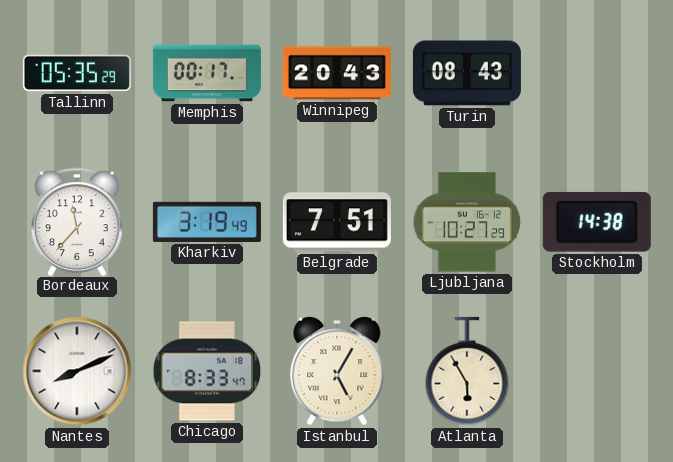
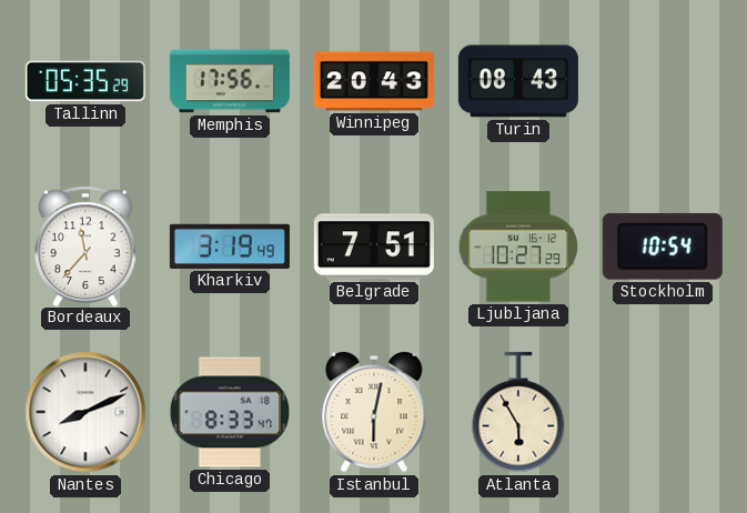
Memphis: 00:17 -> 17:56
Stockholm: 14:38 -> 10:54
Istanbul: 5:05 -> 6:02
